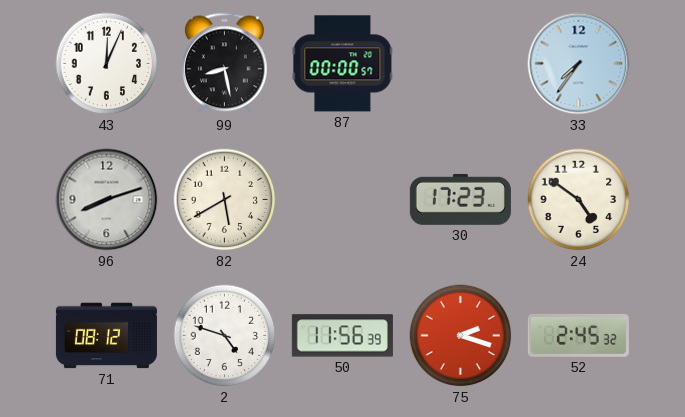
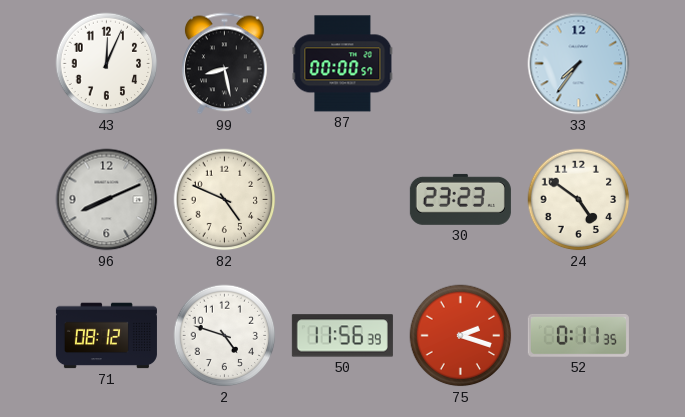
96: 8:12 -> 8:11
82: 5:40 -> 4:49
30: 17:23 -> 23:23
52: 2:45 -> 0:11
